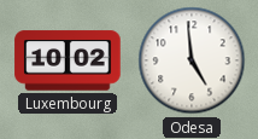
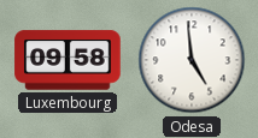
Luxembourg: 10:02 -> 09:58
